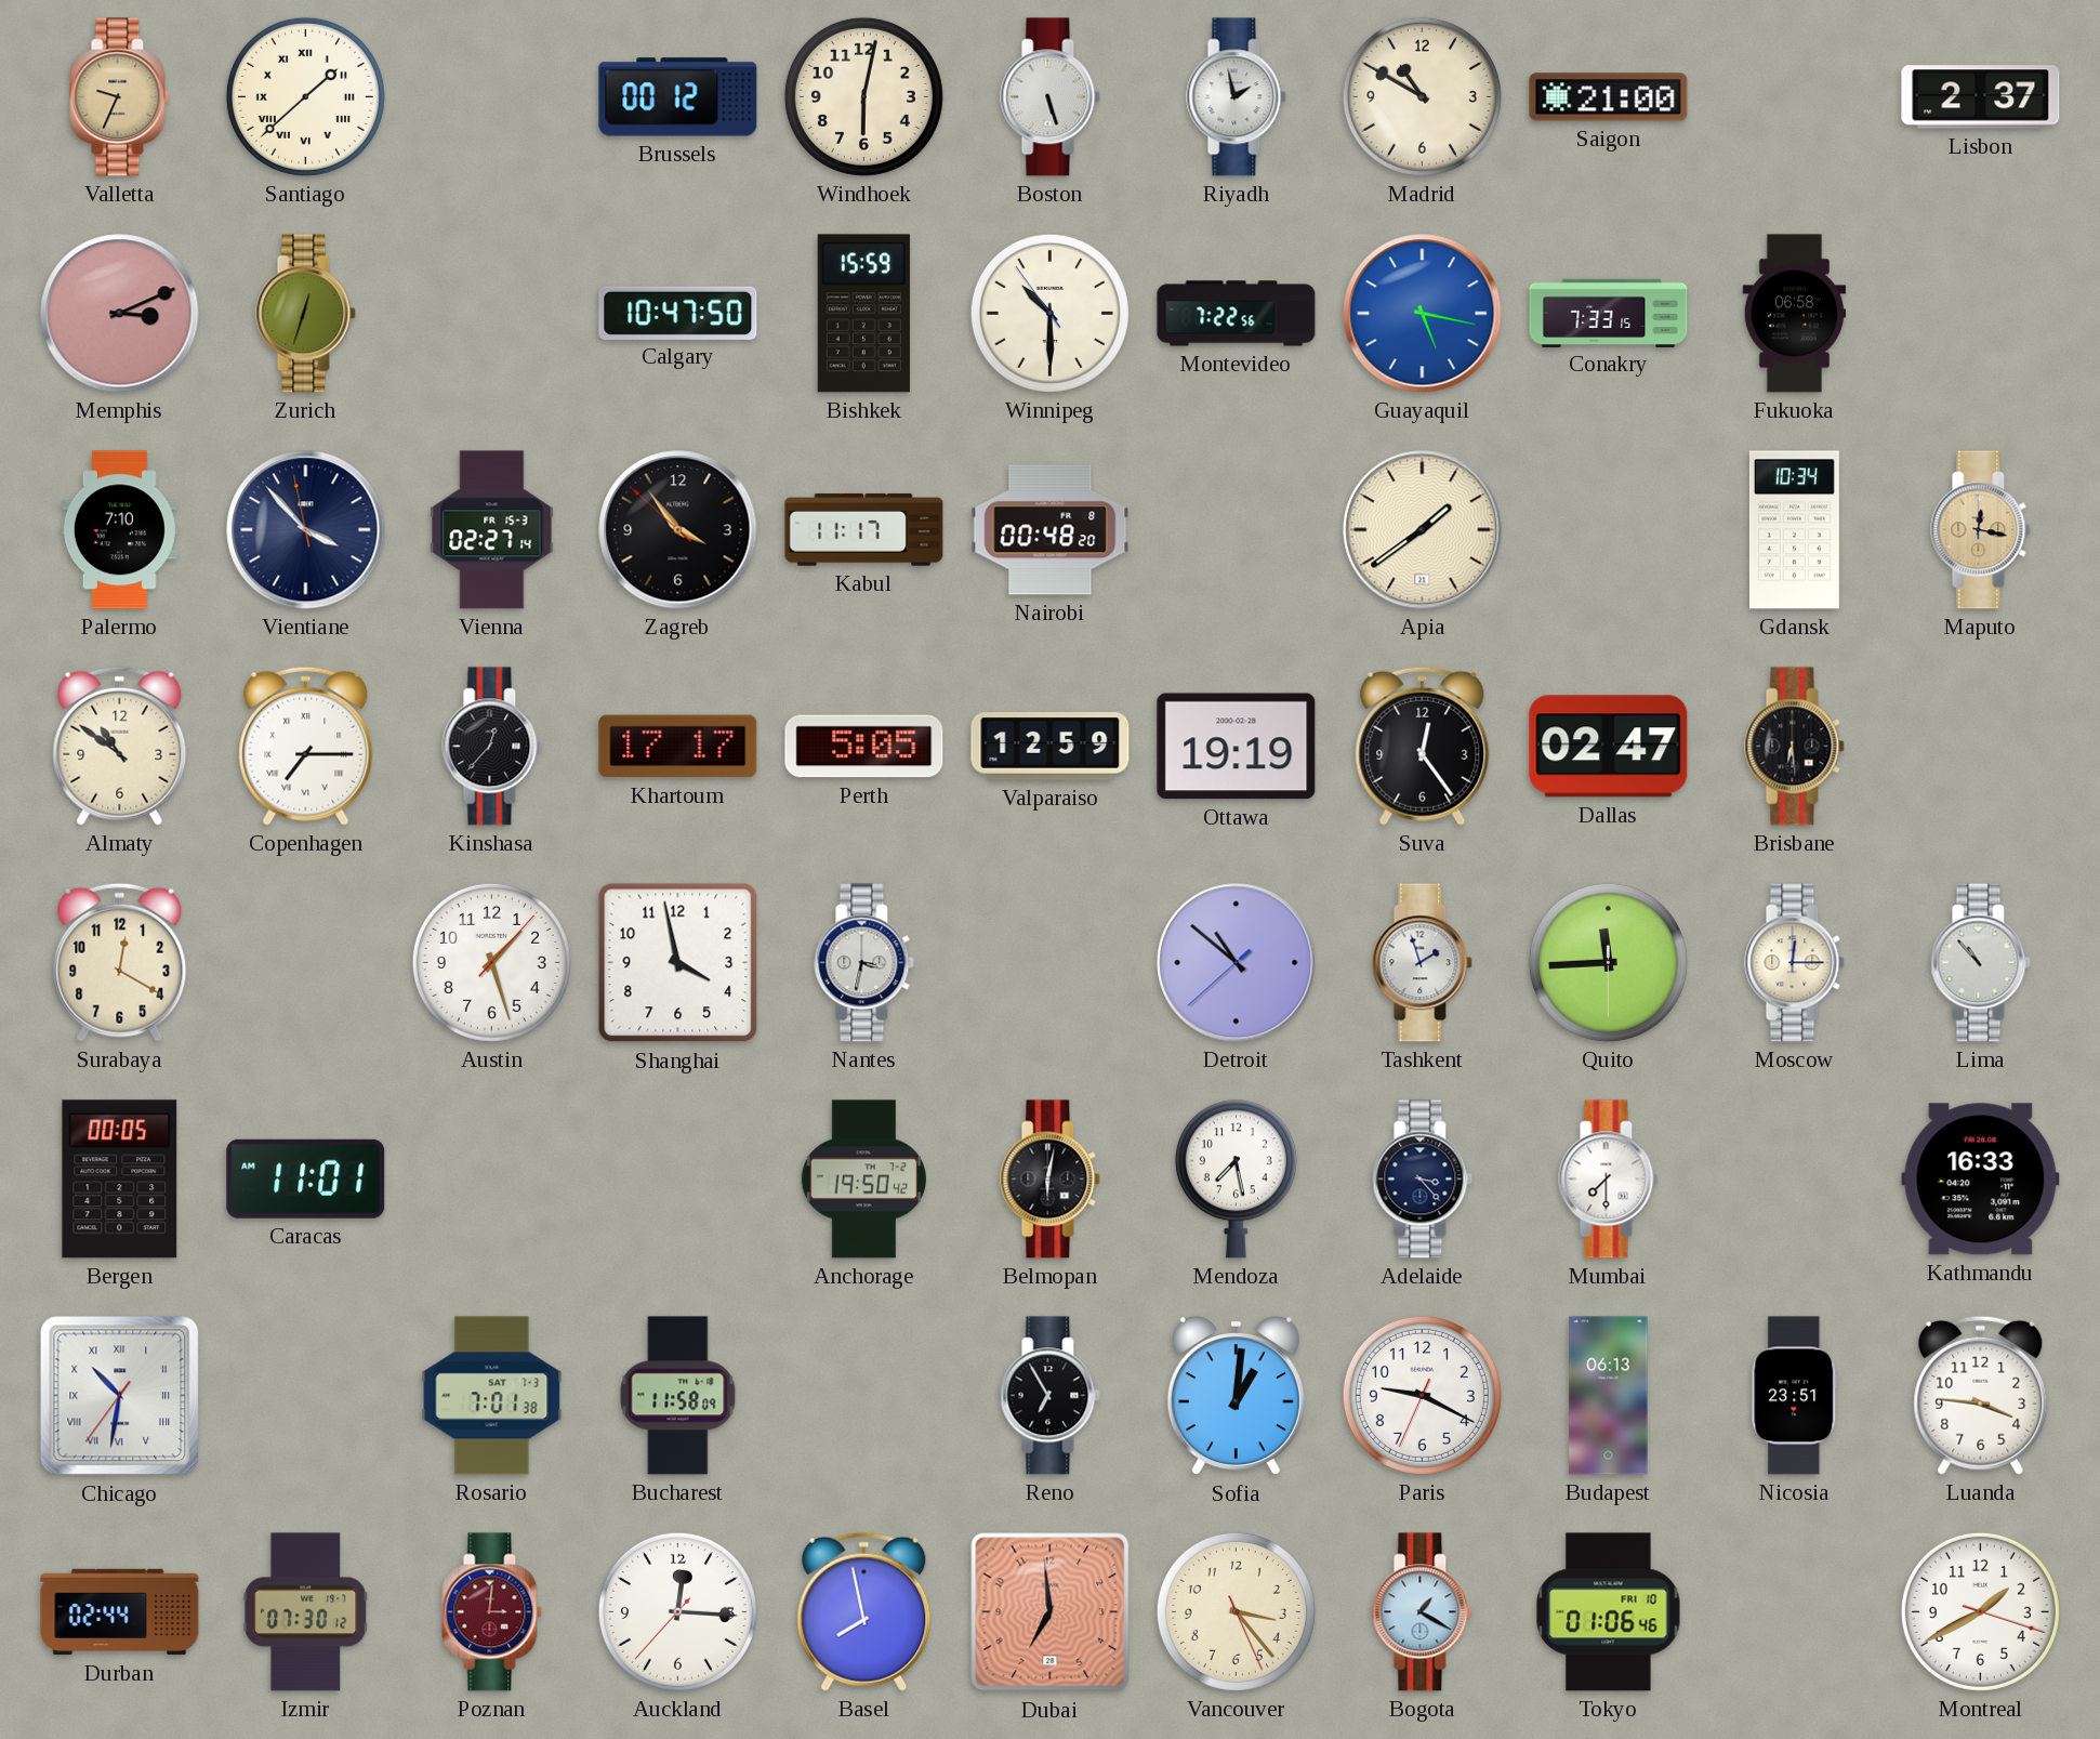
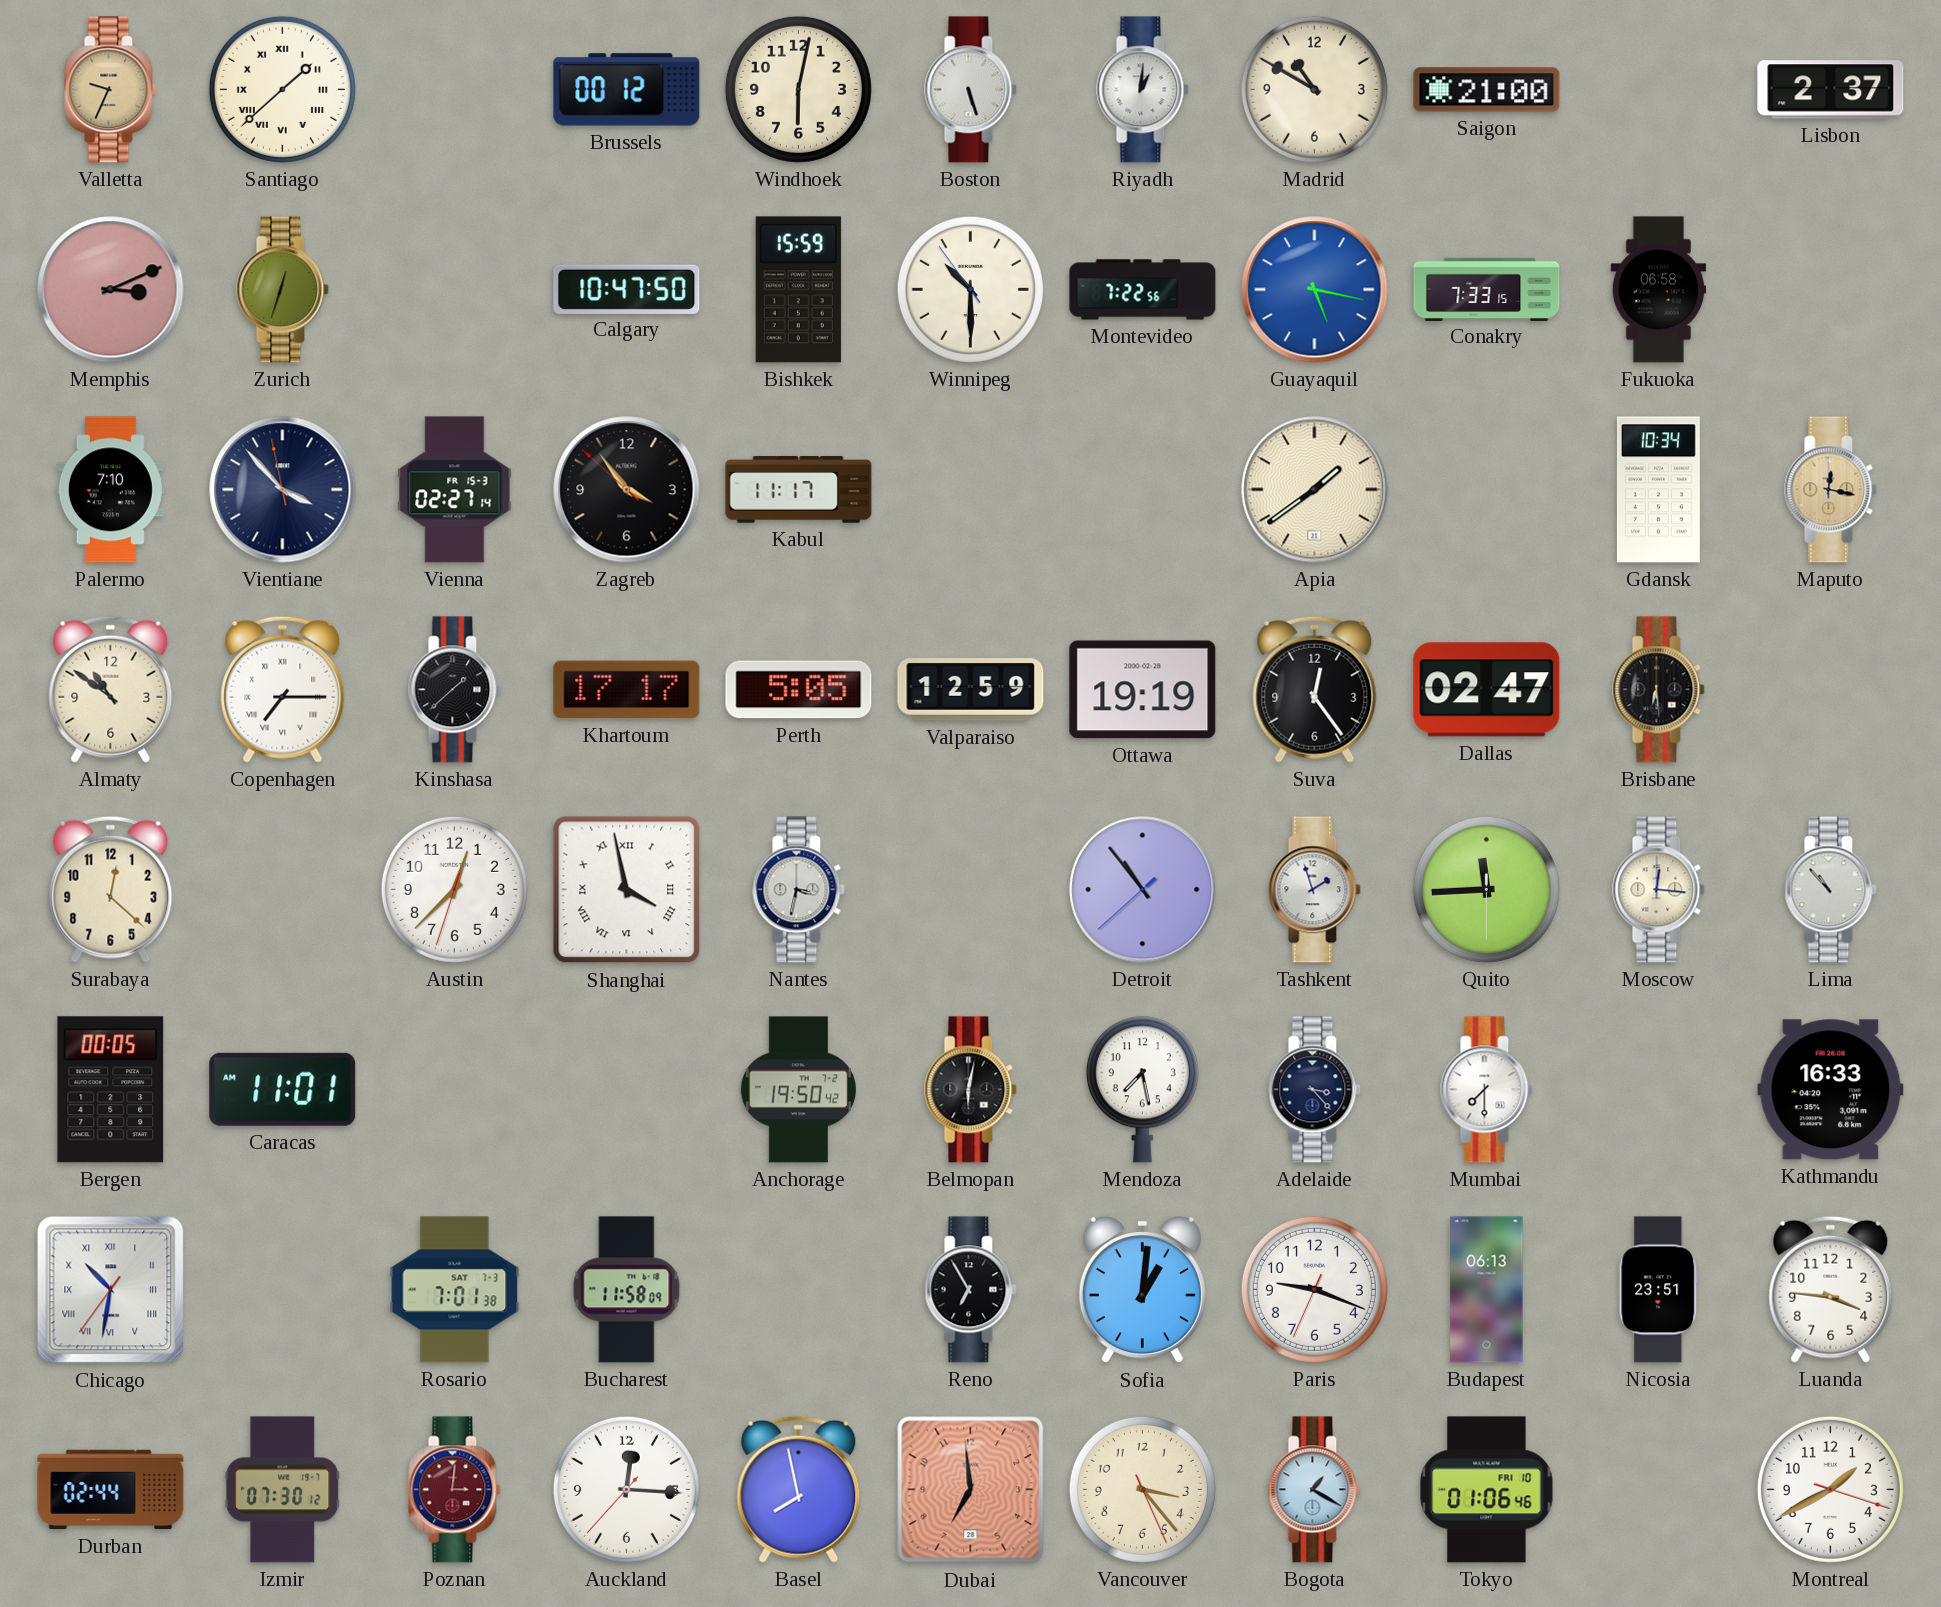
Riyadh: 1:58 -> 1:01
Nairobi: 00:48 -> none
Kinshasa: 12:37 -> 1:38
Surabaya: 12:20 -> 12:22
Austin: 1:27 -> 12:37
Shanghai numerals: Arabic -> Roman
Detroit: 10:51 -> 10:53
Moscow: 12:15 -> 12:16
Paris: 9:19 -> 9:18
